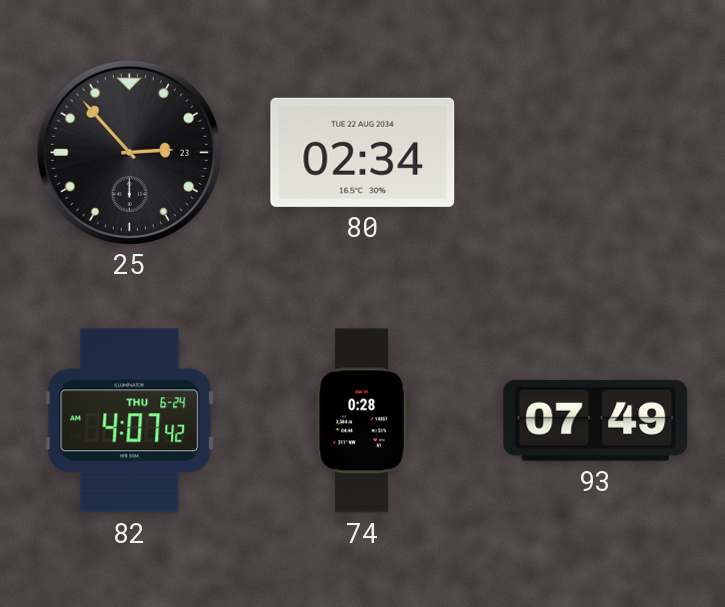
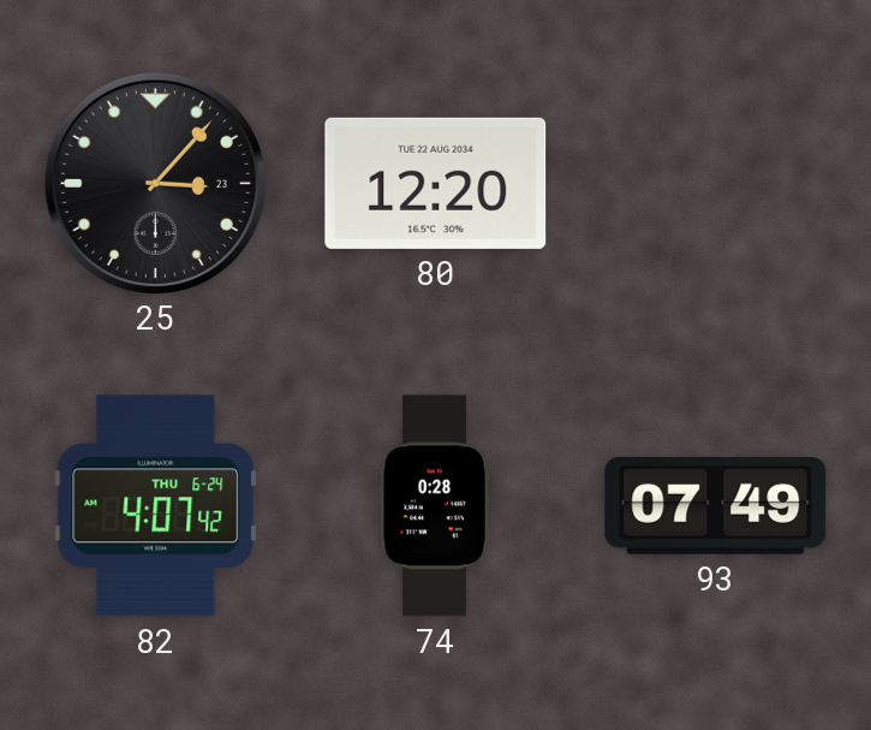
25: 2:53 -> 3:07
80: 02:34 -> 12:20
